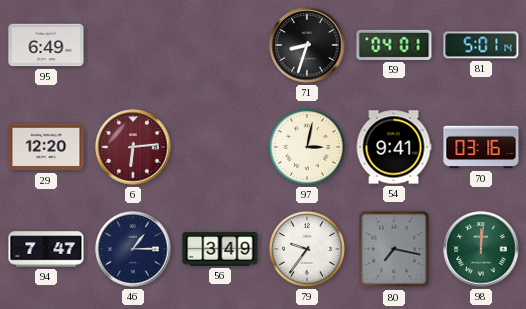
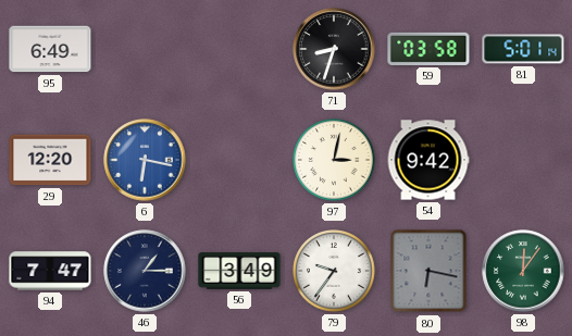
59: 04:01 -> 03:58
6: 6:14 -> 6:17
6 dial: burgundy -> blue
54: 9:41 -> 9:42
70: 03:16 -> none
80: 7:17 -> 6:17
98: 12:01 -> 12:06
